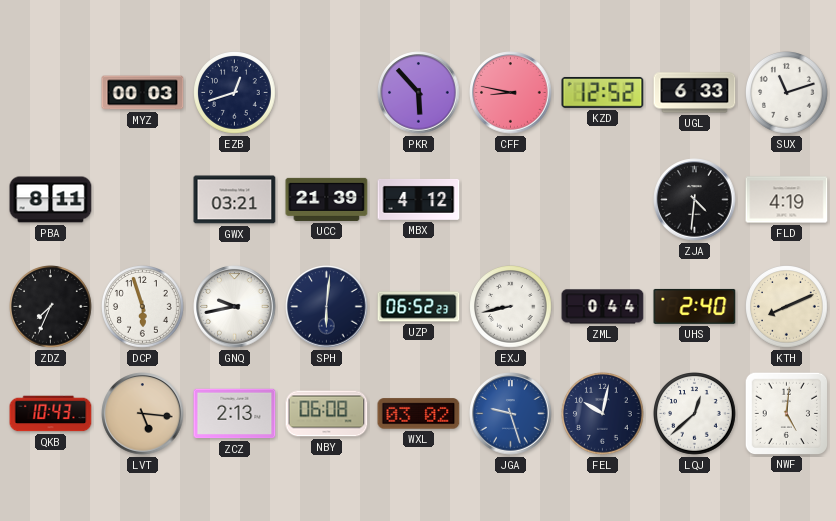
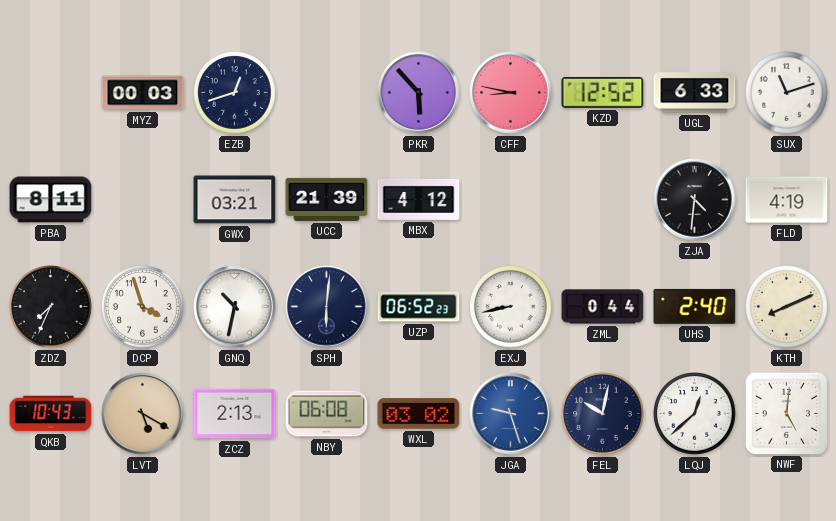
DCP: 5:57 -> 3:57
GNQ: 9:43 -> 10:32
LVT: 5:16 -> 5:20
